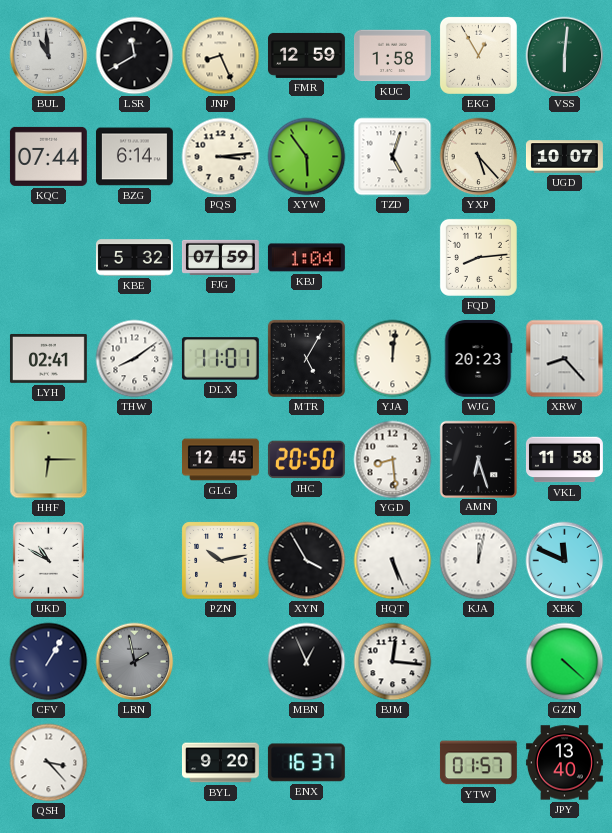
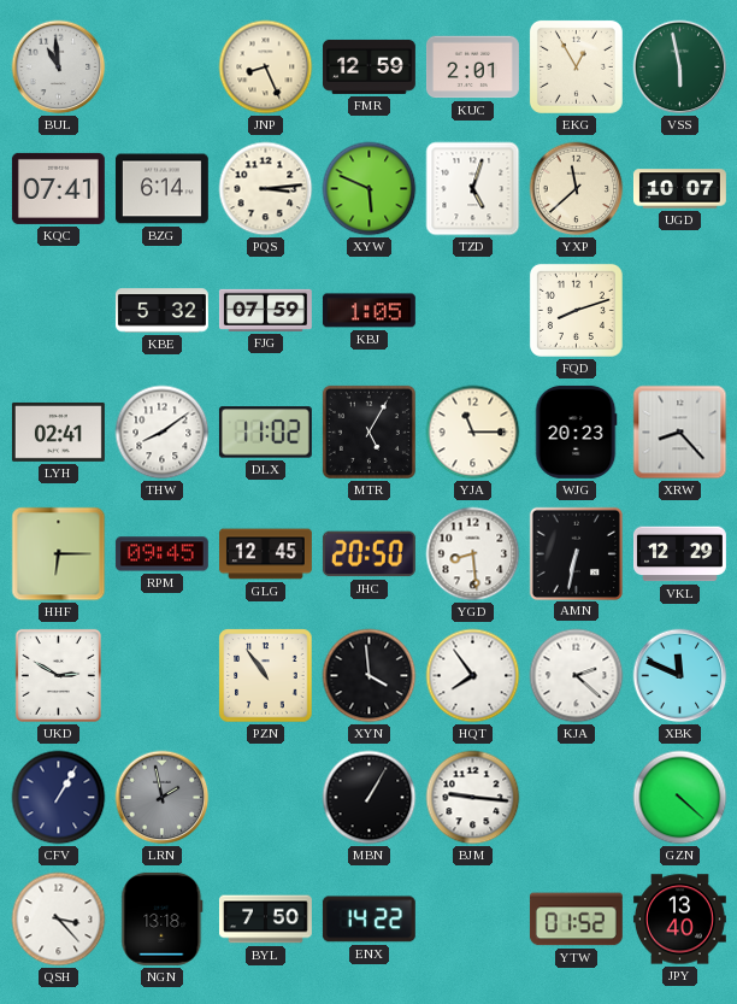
LSR: 11:40 -> none
KUC: 1:58 -> 2:01
VSS: 6:01 -> 5:58
KQC: 07:44 -> 07:41
XYW: 5:54 -> 5:49
YXP: 5:23 -> 11:38
KBJ: 1:04 -> 1:05
FQD: 8:14 -> 8:12
DLX: 11:01 -> 11:02
YJA: 12:01 -> 11:15
RPM: none -> 09:45
AMN: 6:27 -> 6:32
VKL: 11:58 -> 12:29
UKD: 10:50 -> 2:50
PZN: 10:13 -> 10:54
XYN: 3:55 -> 3:59
HQT: 5:26 -> 7:54
KJA: 12:02 -> 2:22
MBN: 12:56 -> 1:05
BJM: 12:16 -> 9:16
NGN: none -> 13:18
BYL: 9:20 -> 7:50
ENX: 16:37 -> 14:22
YTW: 01:57 -> 01:52
